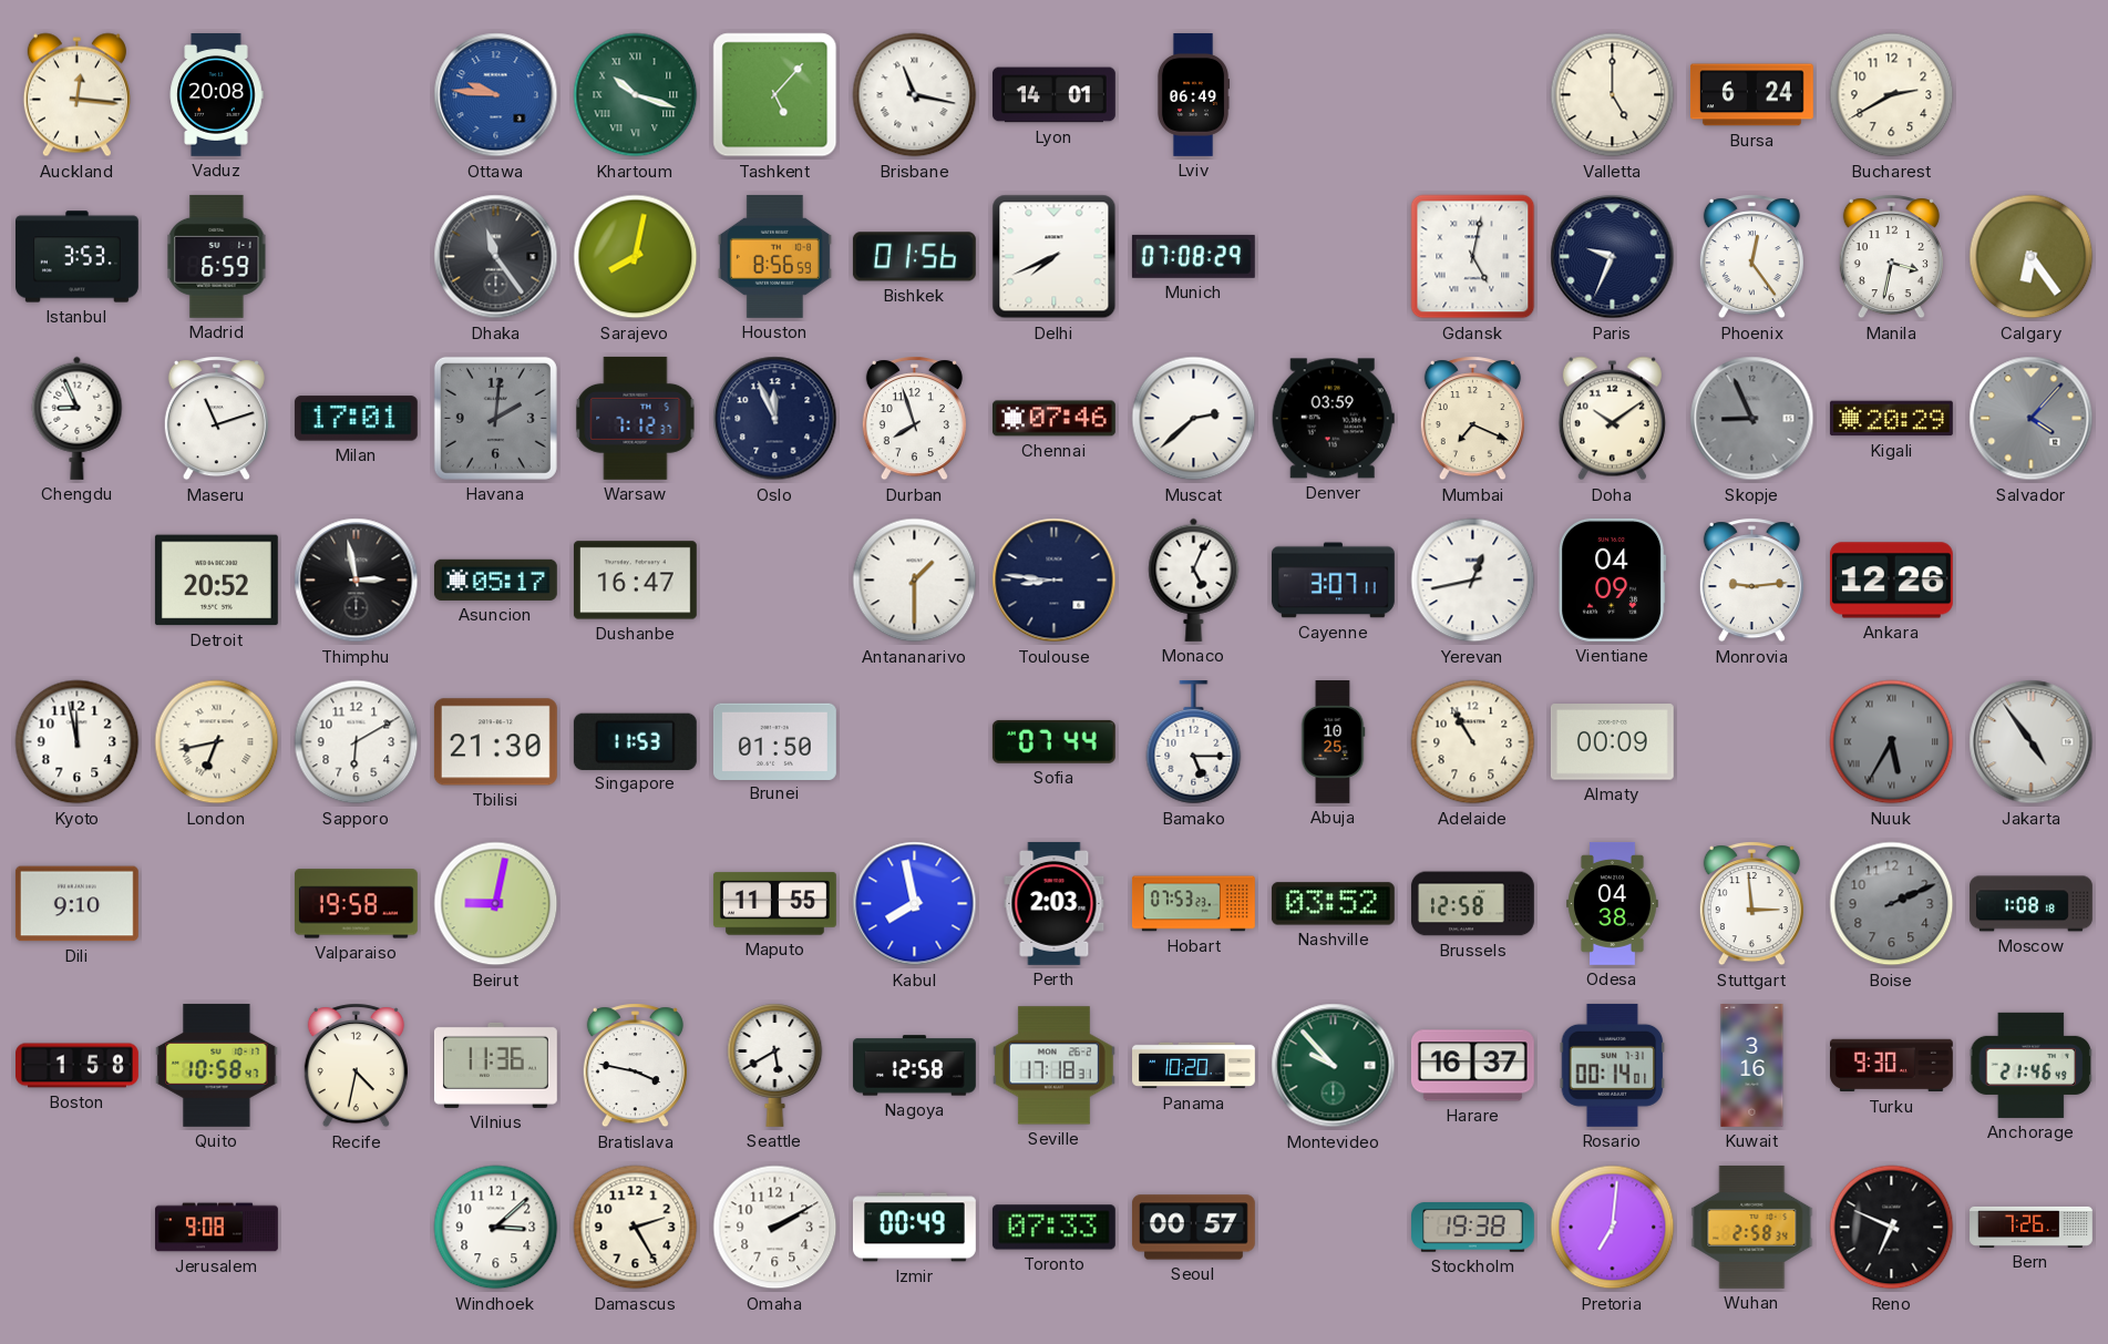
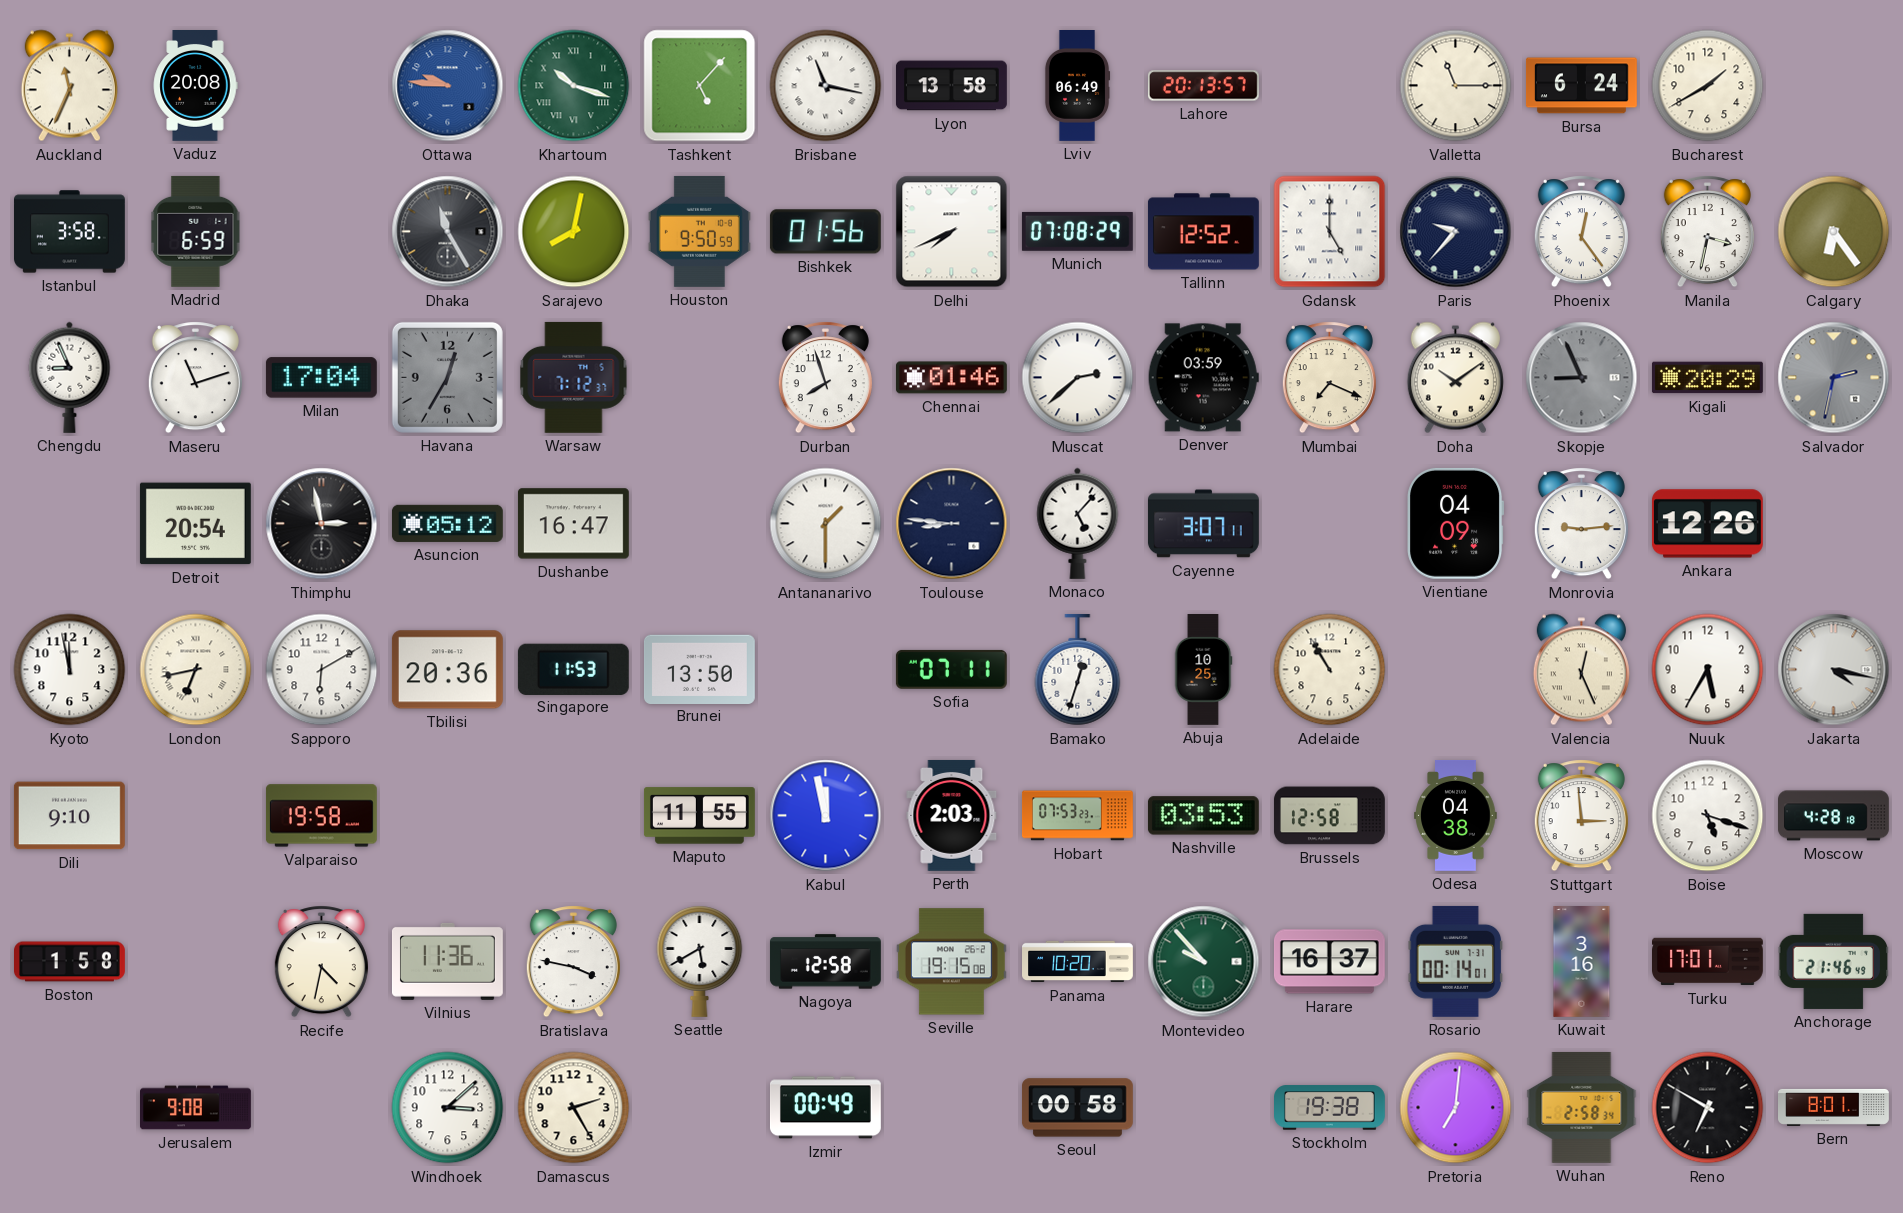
Auckland: 12:16 -> 11:34
Lyon: 14:01 -> 13:58
Lahore: none -> 20:13
Valletta: 5:00 -> 11:15
Bucharest: 2:40 -> 1:40
Istanbul: 3:53 -> 3:58
Dhaka: 11:24 -> 11:25
Houston: 8:56 -> 9:50
Tallinn: none -> 12:52
Gdansk: 5:02 -> 5:00
Paris: 9:34 -> 9:37
Milan: 17:01 -> 17:04
Havana: 2:01 -> 12:35
Oslo: 11:56 -> none
Chennai: 07:46 -> 01:46
Salvador: 4:07 -> 2:32
Detroit: 20:52 -> 20:54
Asuncion: 05:17 -> 05:12
Monaco: 5:04 -> 5:07
Yerevan: 12:43 -> none
Tbilisi: 21:30 -> 20:36
Brunei: 01:50 -> 13:50
Sofia: 07:44 -> 07:11
Bamako: 5:15 -> 12:33
Almaty: 00:09 -> none
Valencia: none -> 12:26
Nuuk dial: grey -> white
Nuuk numerals: Roman -> Arabic
Jakarta: 4:54 -> 4:17
Beirut: 9:02 -> none
Kabul: 7:58 -> 11:58
Nashville: 03:52 -> 03:53
Boise: 2:11 -> 5:18
Boise dial: grey -> white
Moscow: 1:08 -> 4:28
Quito: 10:58 -> none
Seville: 17:18 -> 19:15
Turku: 9:30 -> 17:01
Omaha: 2:10 -> none
Toronto: 07:33 -> none
Seoul: 00:57 -> 00:58
Reno: 6:49 -> 6:50
Bern: 7:26 -> 8:01
